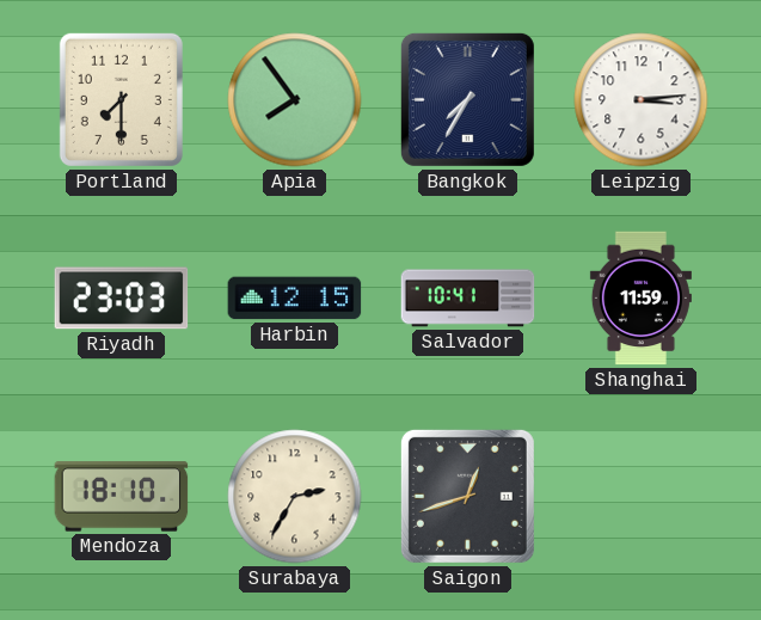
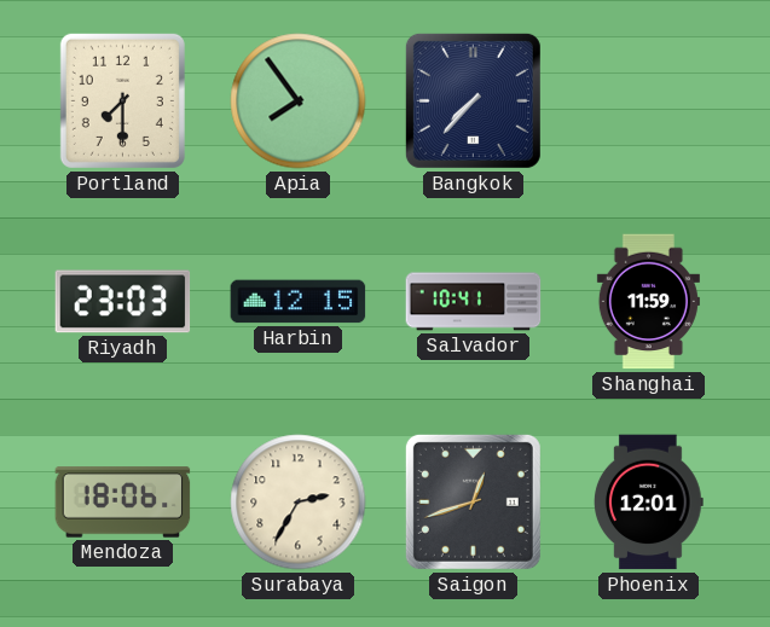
Bangkok: 7:35 -> 7:37
Leipzig: 3:14 -> none
Mendoza: 18:10 -> 18:06
Phoenix: none -> 12:01
